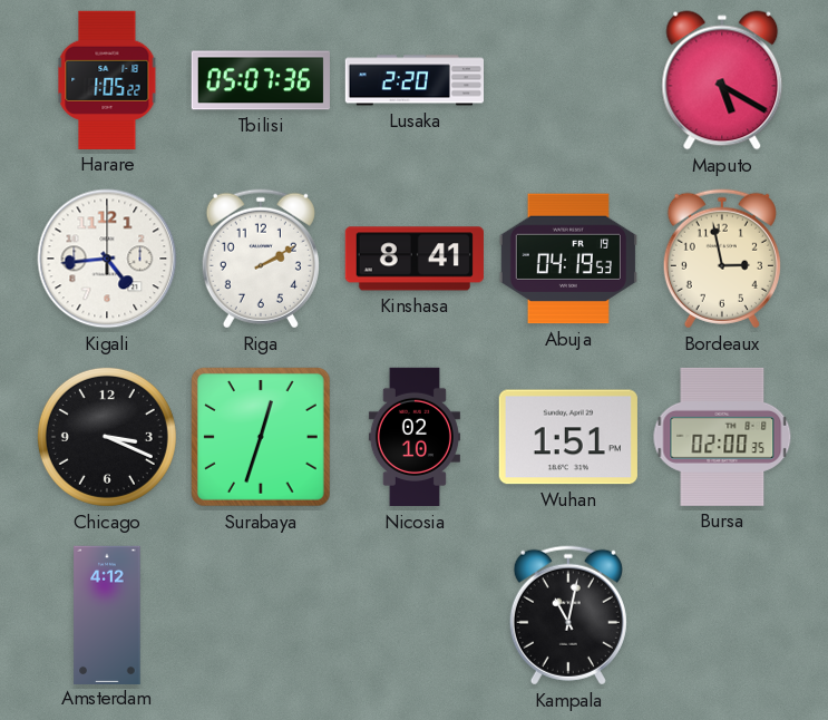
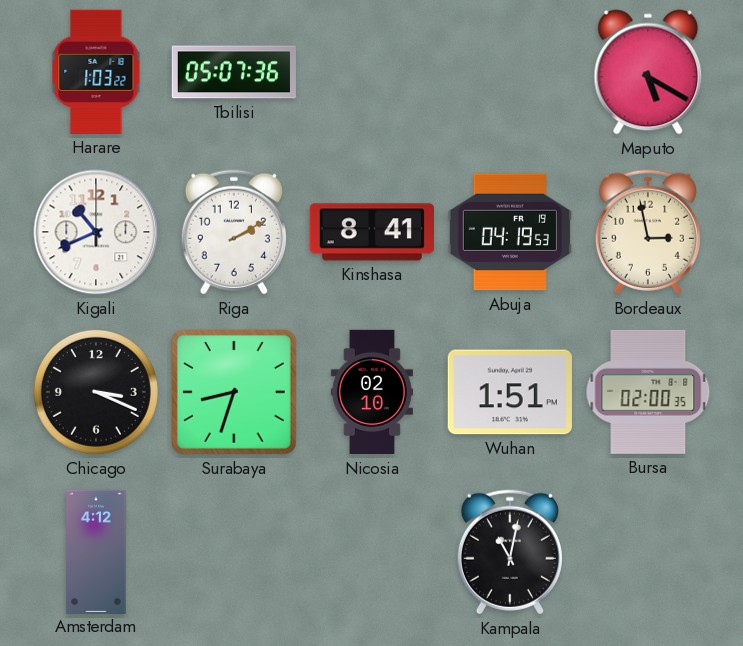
Harare: 1:05 -> 1:03
Lusaka: 2:20 -> none
Kigali: 4:44 -> 10:41
Surabaya: 12:33 -> 8:33
